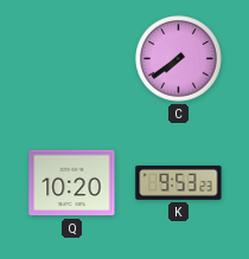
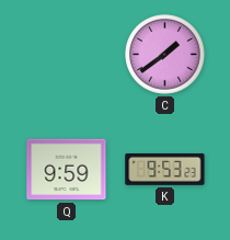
C: 7:39 -> 1:39
Q: 10:20 -> 9:59
